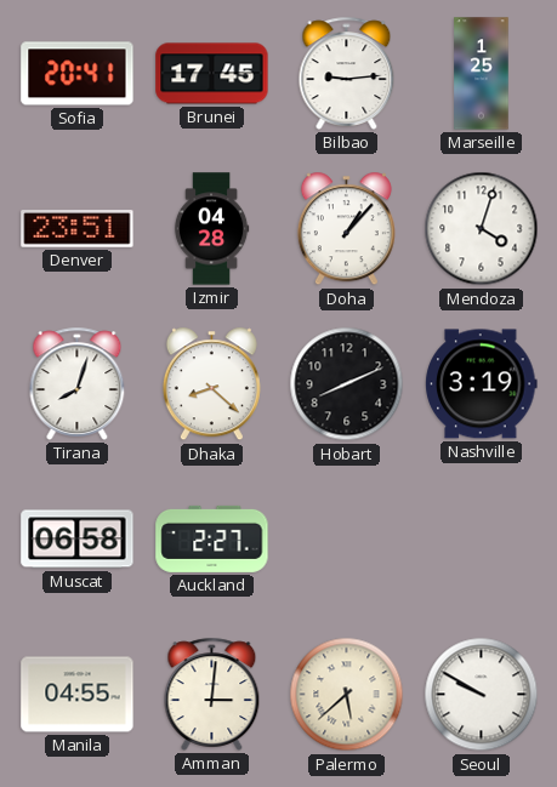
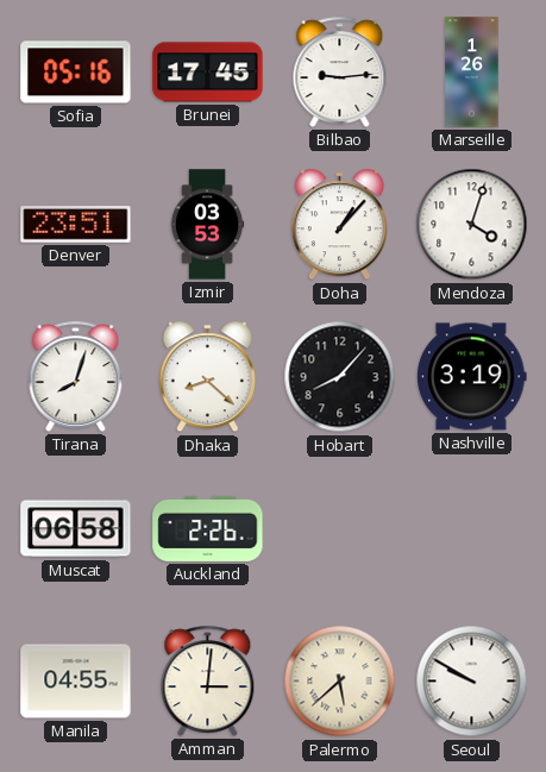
Sofia: 20:41 -> 05:16
Marseille: 1:25 -> 1:26
Izmir: 04:28 -> 03:53
Hobart: 8:11 -> 8:07
Auckland: 2:27 -> 2:26
